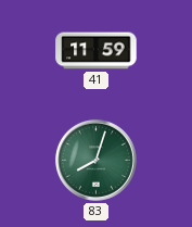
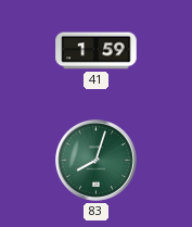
41: 11:59 -> 1:59
